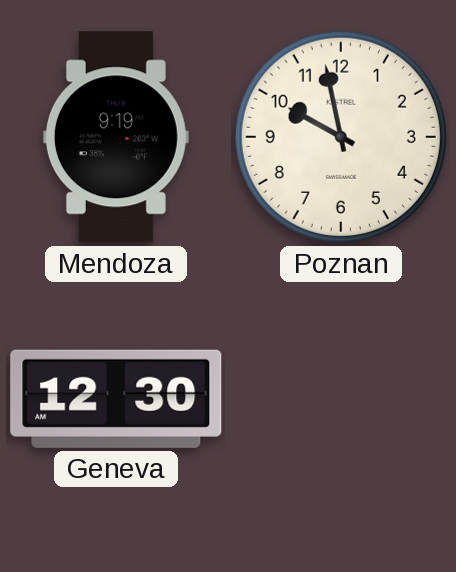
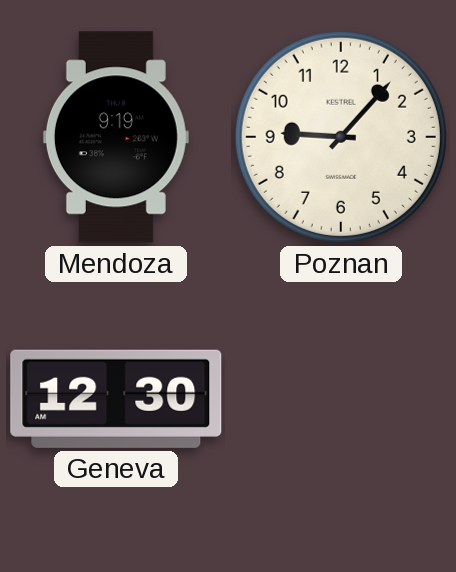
Poznan: 9:58 -> 9:07
